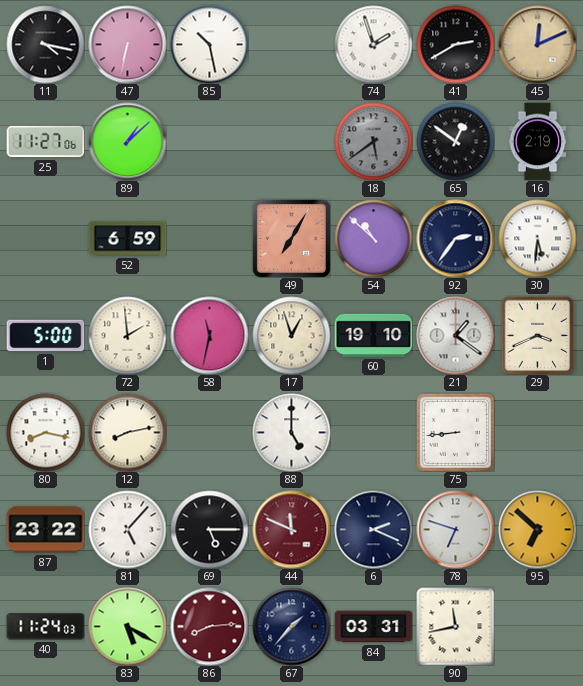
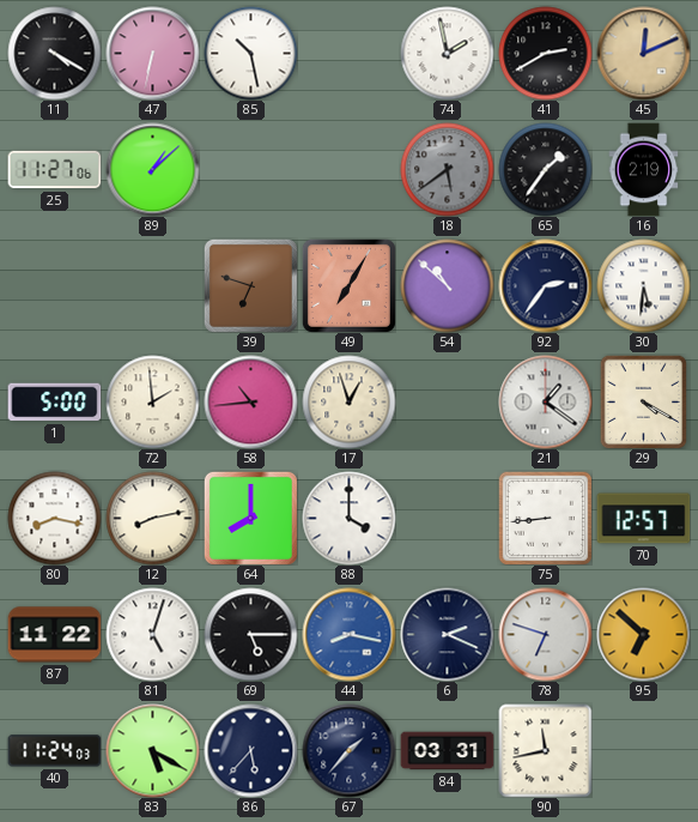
11: 4:17 -> 4:20
74: 1:57 -> 1:58
65: 12:51 -> 1:36
52: 6:59 -> none
39: none -> 6:48
58: 11:32 -> 10:44
60: 19:10 -> none
29: 3:41 -> 4:20
64: none -> 8:00
88: 5:00 -> 4:00
70: none -> 12:57
87: 23:22 -> 11:22
81: 5:07 -> 5:03
44: 11:49 -> 8:17
44 dial: burgundy -> blue
86: 8:14 -> 5:37
86 dial: burgundy -> navy
